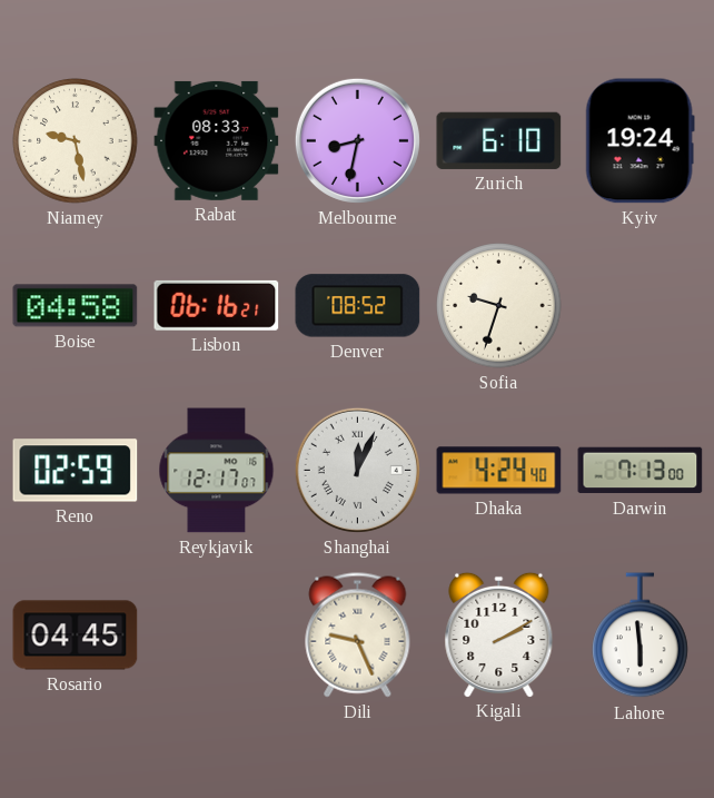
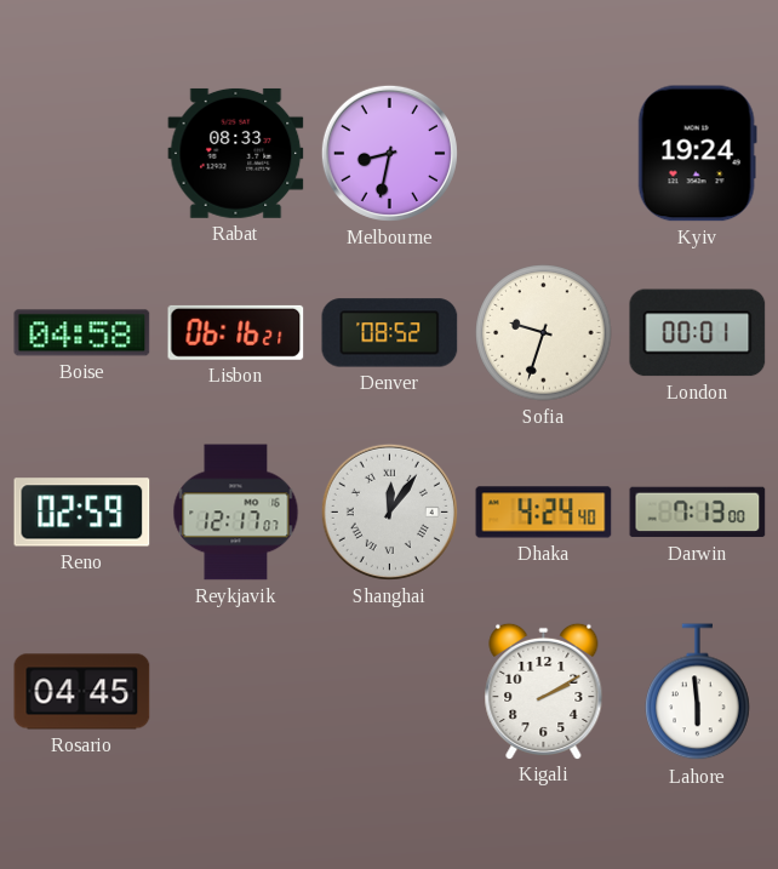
Niamey: 9:28 -> none
Zurich: 6:10 -> none
London: none -> 00:01
Shanghai: 12:04 -> 12:06
Dili: 9:26 -> none
